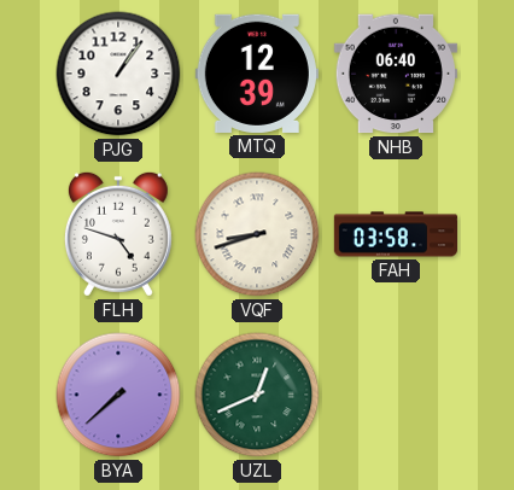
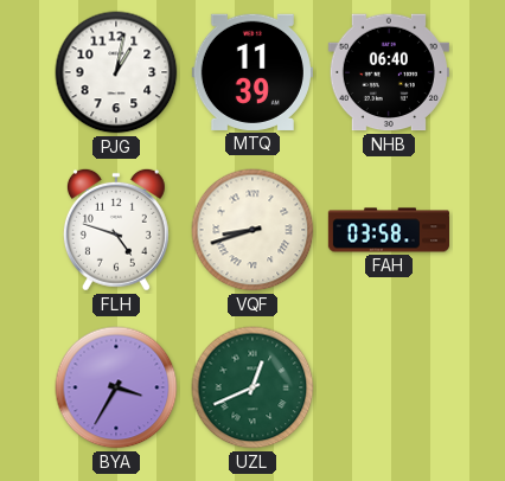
PJG: 1:06 -> 1:02
MTQ: 12:39 -> 11:39
BYA: 7:38 -> 3:35
